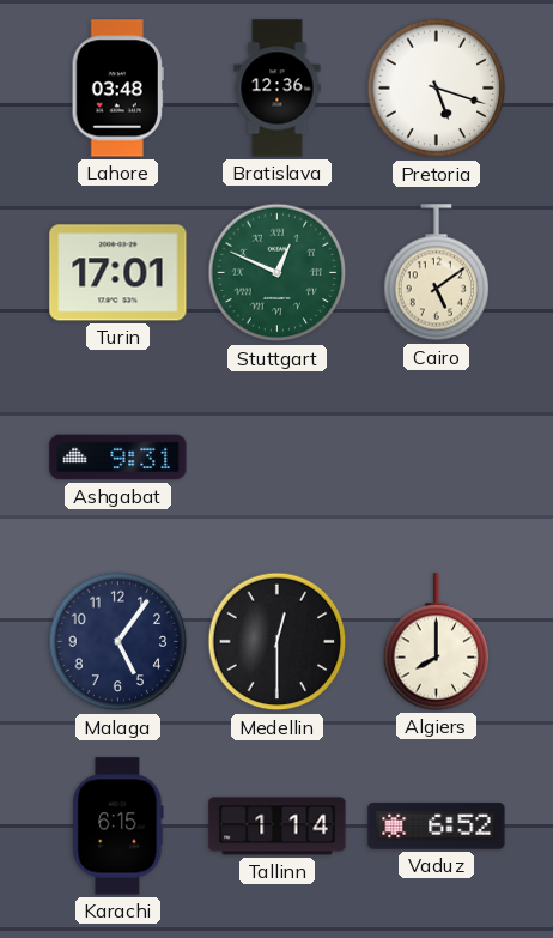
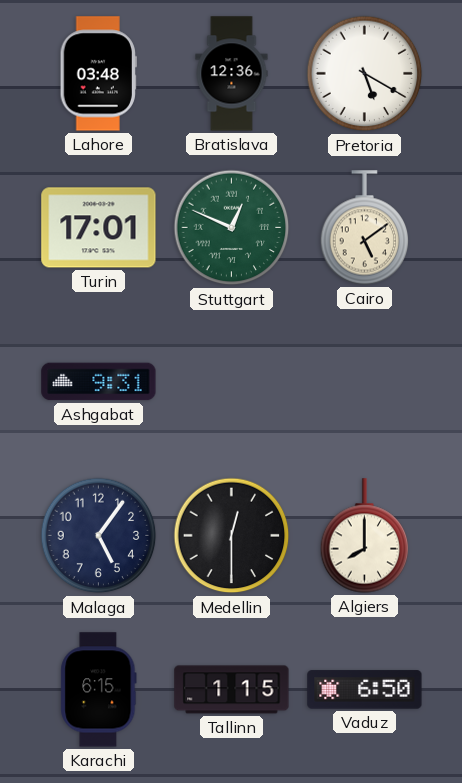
Pretoria: 5:18 -> 5:20
Tallinn: 1:14 -> 1:15
Vaduz: 6:52 -> 6:50
